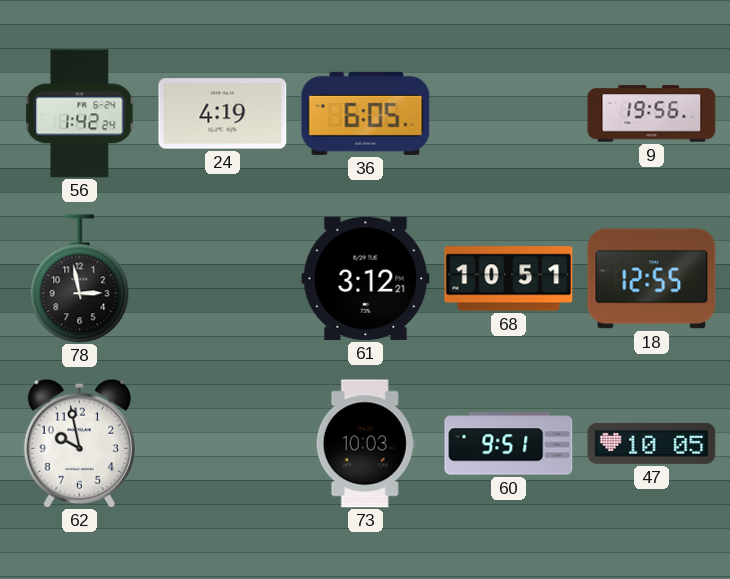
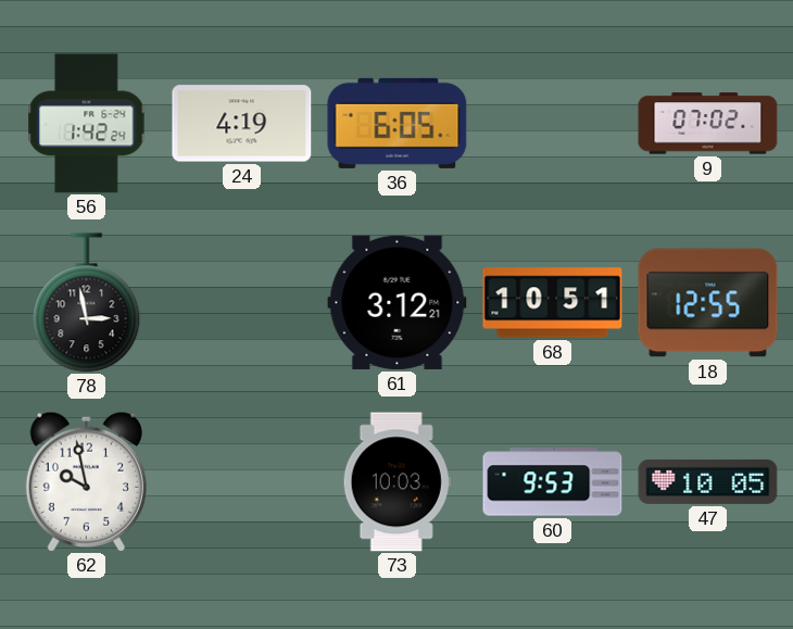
9: 19:56 -> 07:02
60: 9:51 -> 9:53
